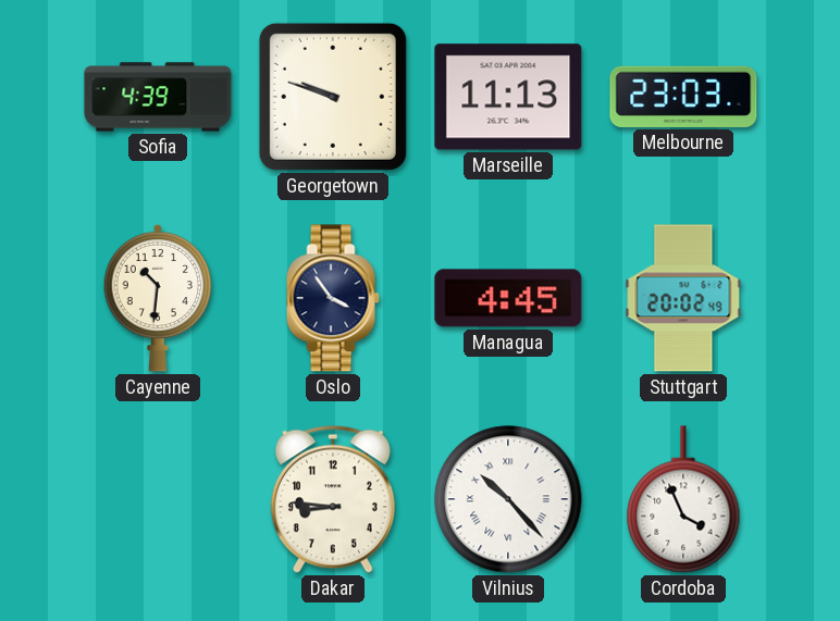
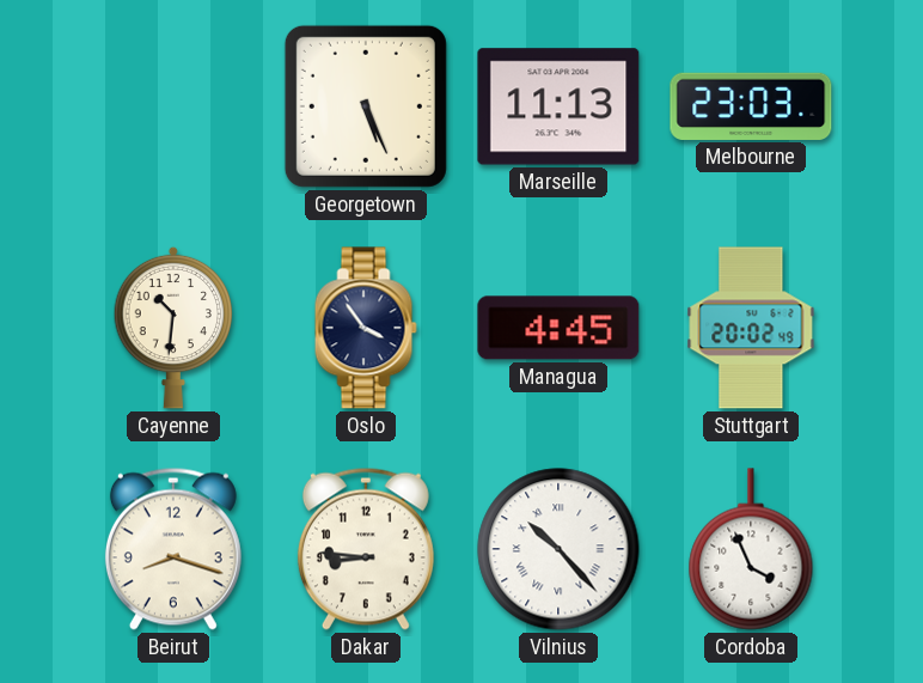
Sofia: 4:39 -> none
Georgetown: 9:48 -> 5:26
Beirut: none -> 8:18
